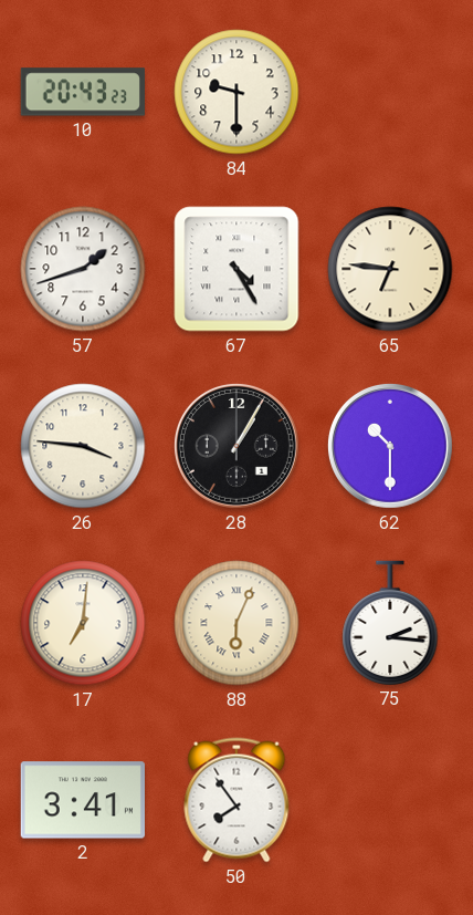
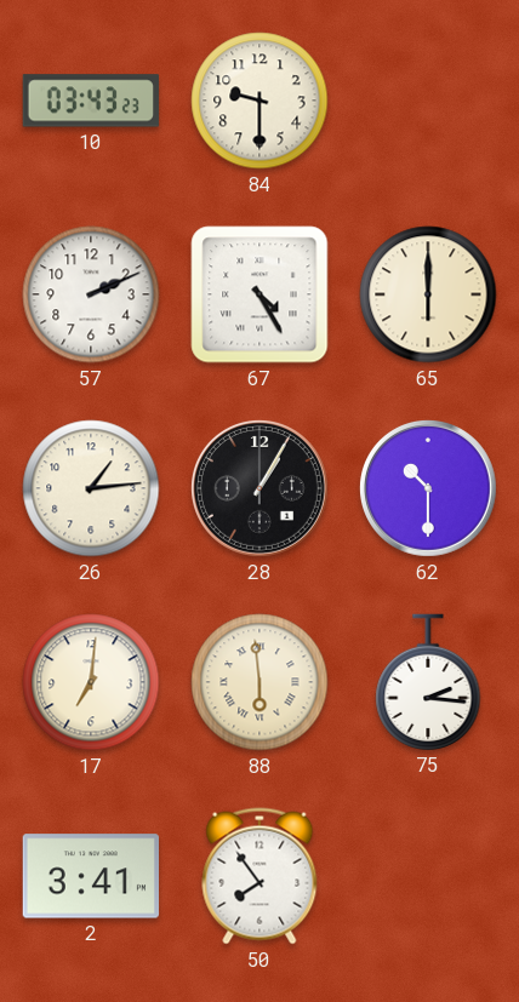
10: 20:43 -> 03:43
57: 1:42 -> 2:11
65: 6:46 -> 6:00
26: 3:46 -> 1:14
88: 6:04 -> 5:59
